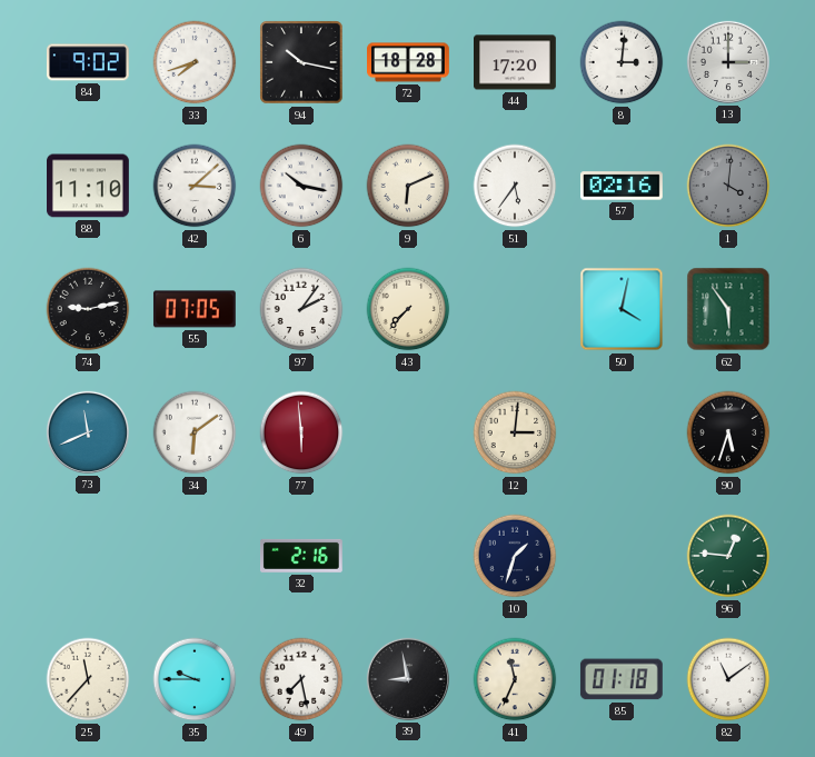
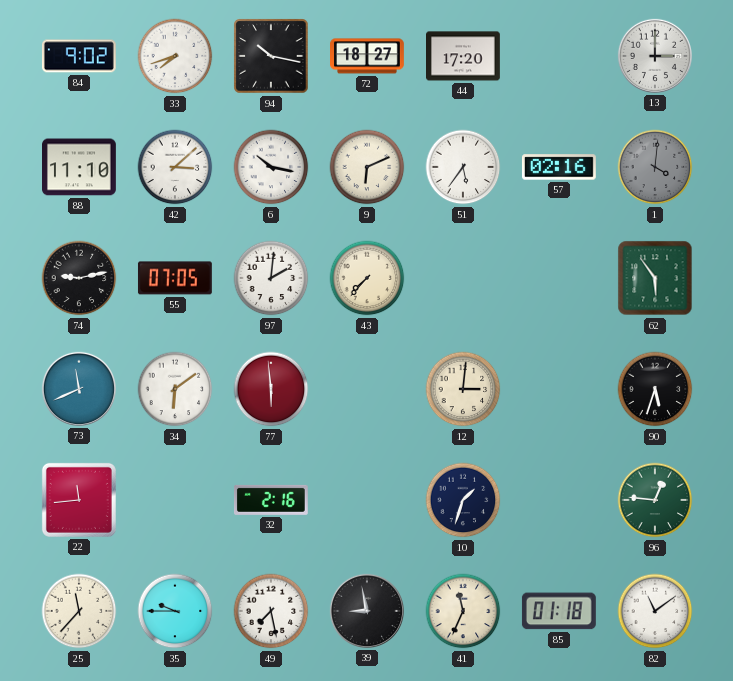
72: 18:28 -> 18:27
8: 3:01 -> none
97: 2:06 -> 2:01
50: 4:02 -> none
22: none -> 11:44
